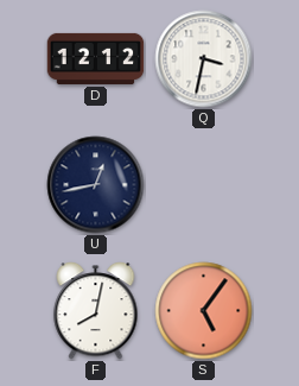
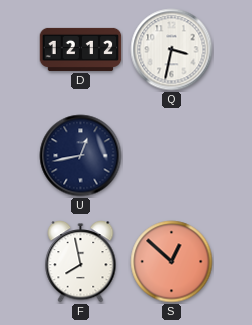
F: 8:02 -> 7:58
S: 5:06 -> 12:52
